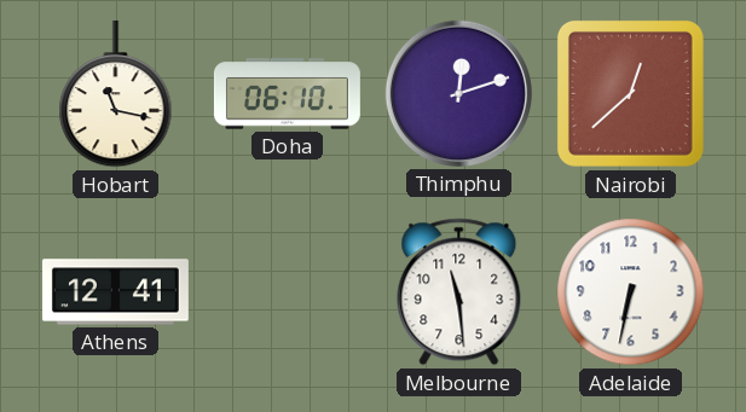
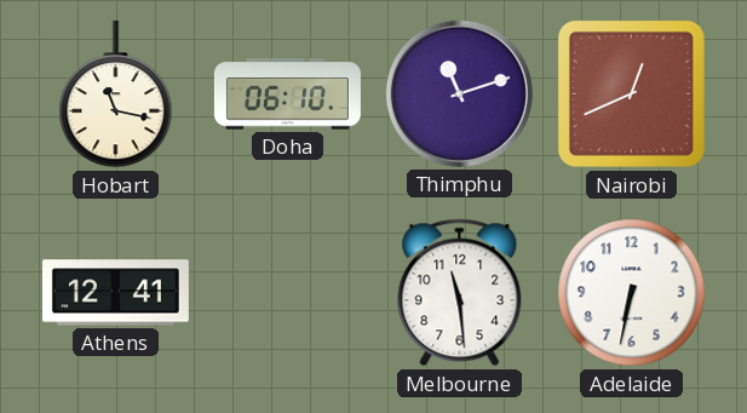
Thimphu: 12:12 -> 11:12
Nairobi: 12:38 -> 12:41
